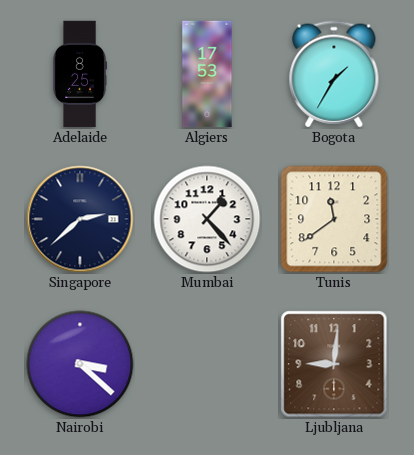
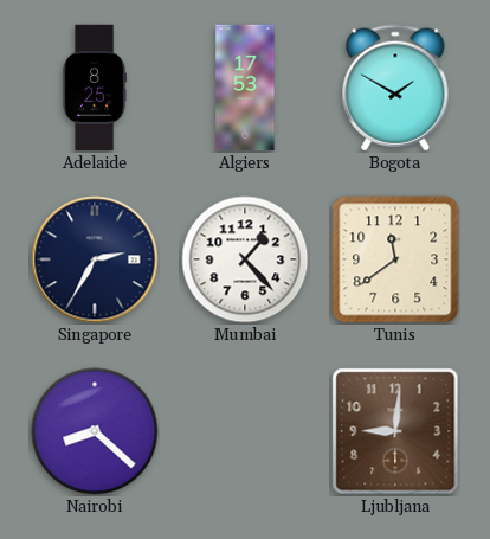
Bogota: 1:35 -> 1:50
Singapore: 2:38 -> 2:35
Nairobi: 3:22 -> 8:22
